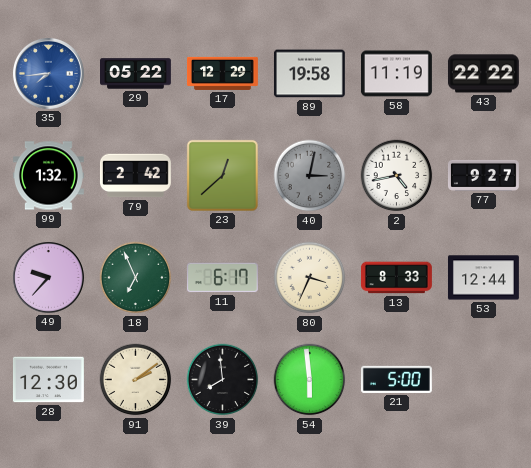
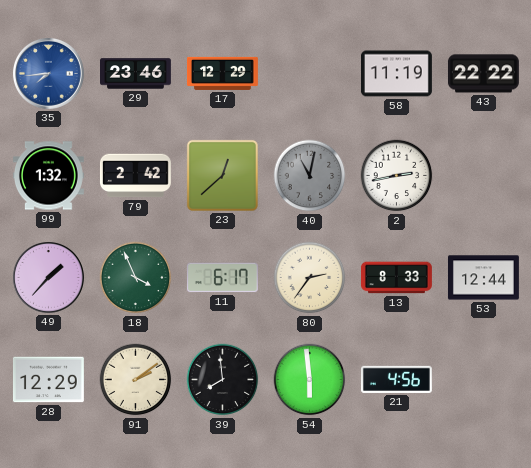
29: 05:22 -> 23:46
89: 19:58 -> none
40: 3:02 -> 11:02
2: 4:43 -> 2:43
77: 9:27 -> none
49: 9:37 -> 1:37
18: 6:56 -> 3:56
80: 3:34 -> 2:36
28: 12:30 -> 12:29
21: 5:00 -> 4:56
